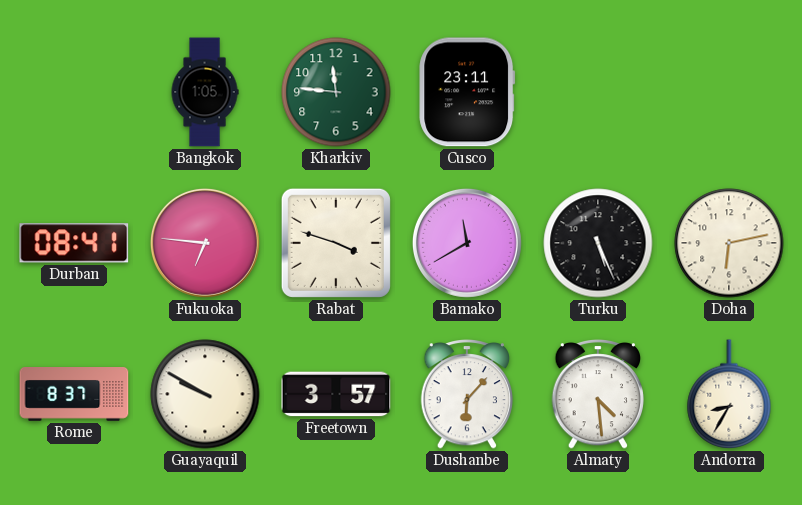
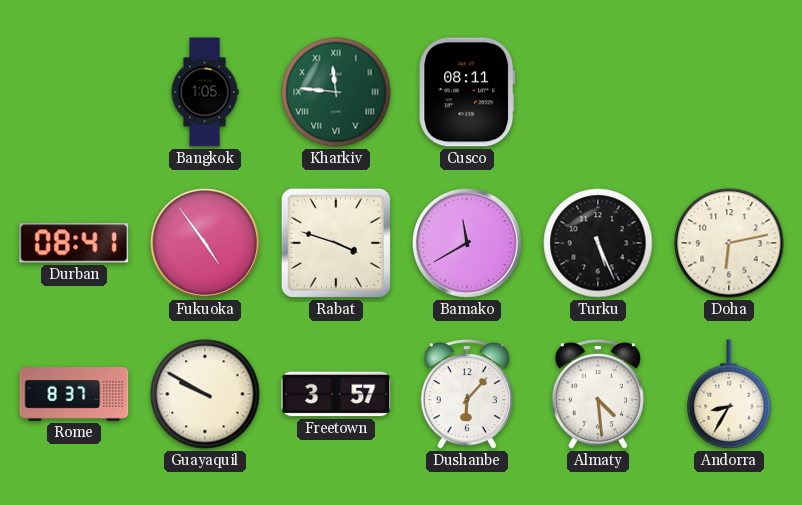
Kharkiv numerals: Arabic -> Roman
Cusco: 23:11 -> 08:11
Fukuoka: 6:46 -> 4:54
